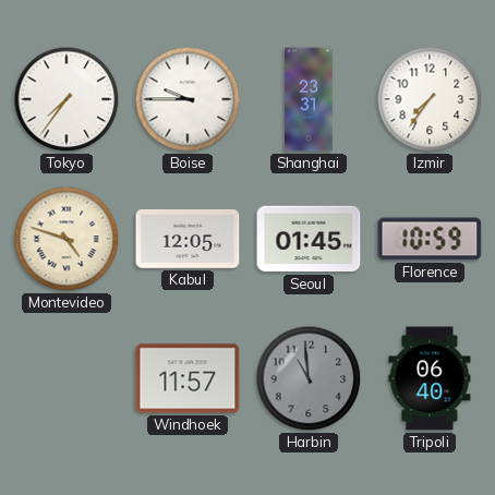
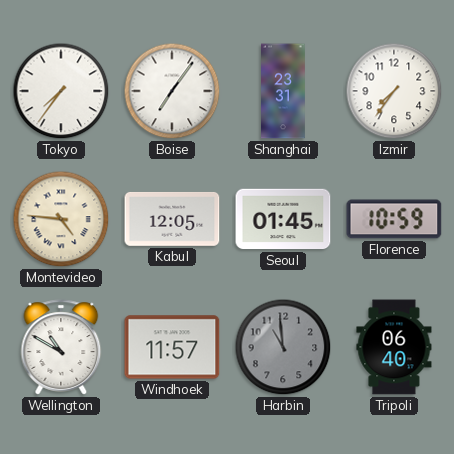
Boise: 9:45 -> 7:06
Montevideo: 4:48 -> 4:46
Wellington: none -> 10:50
